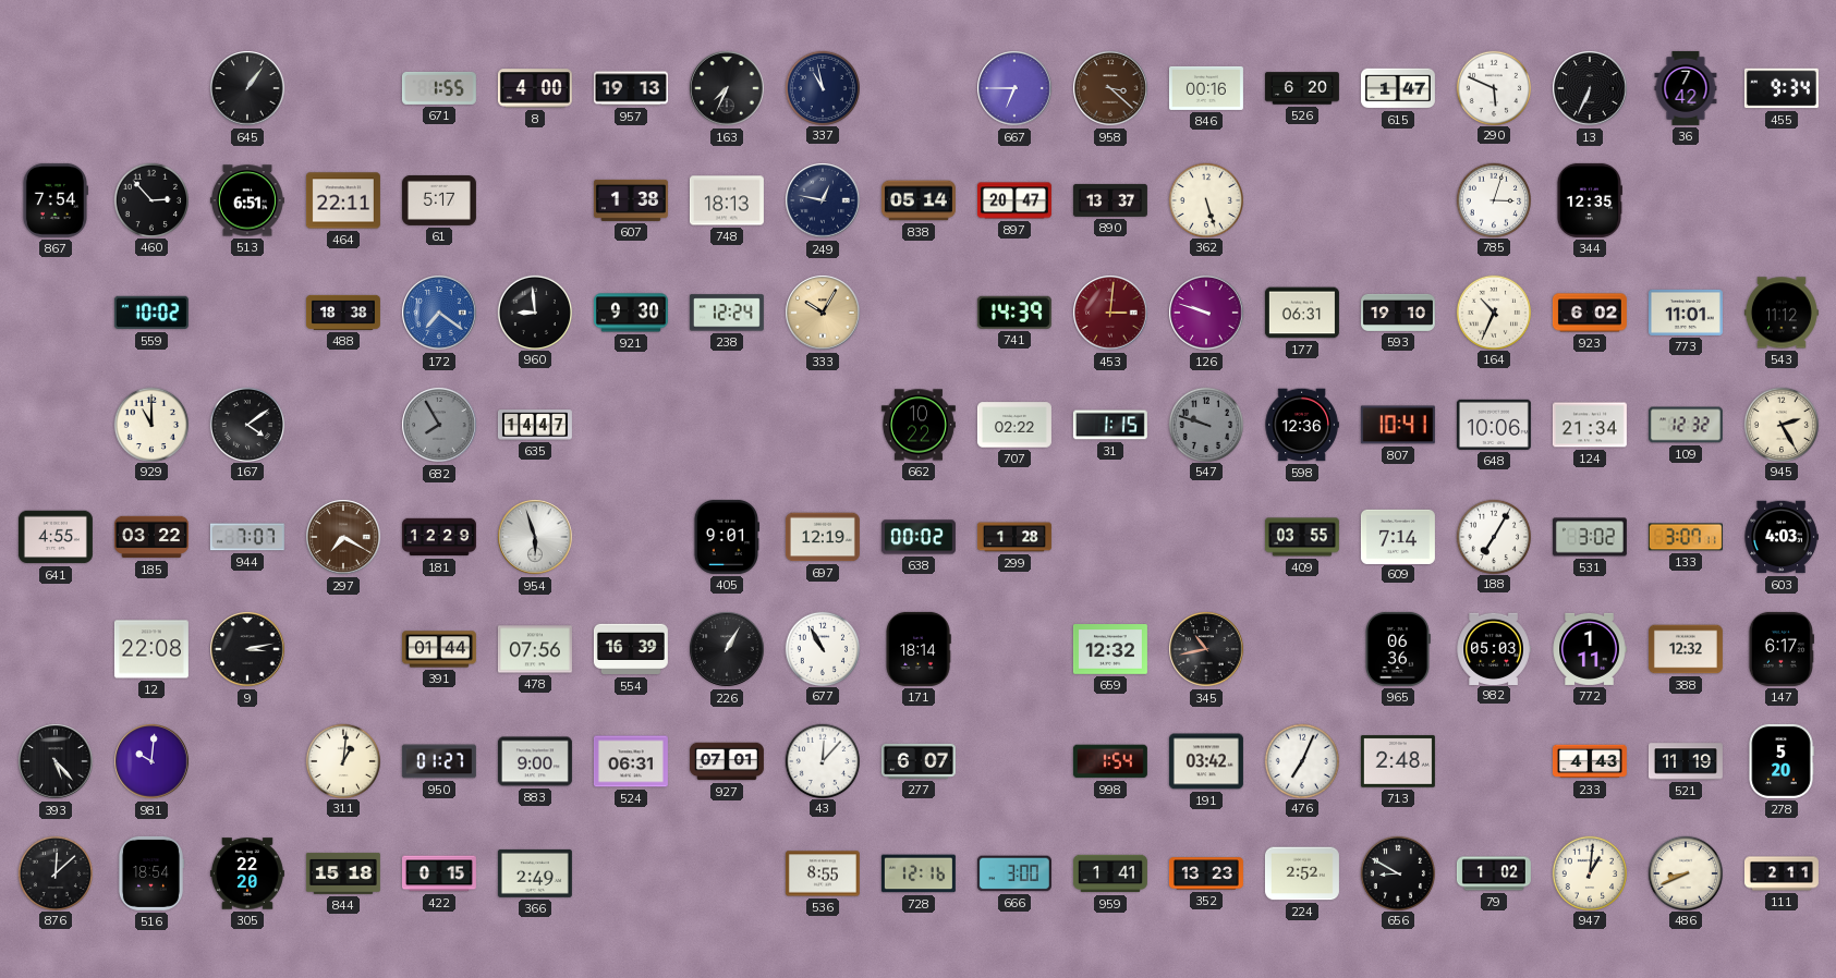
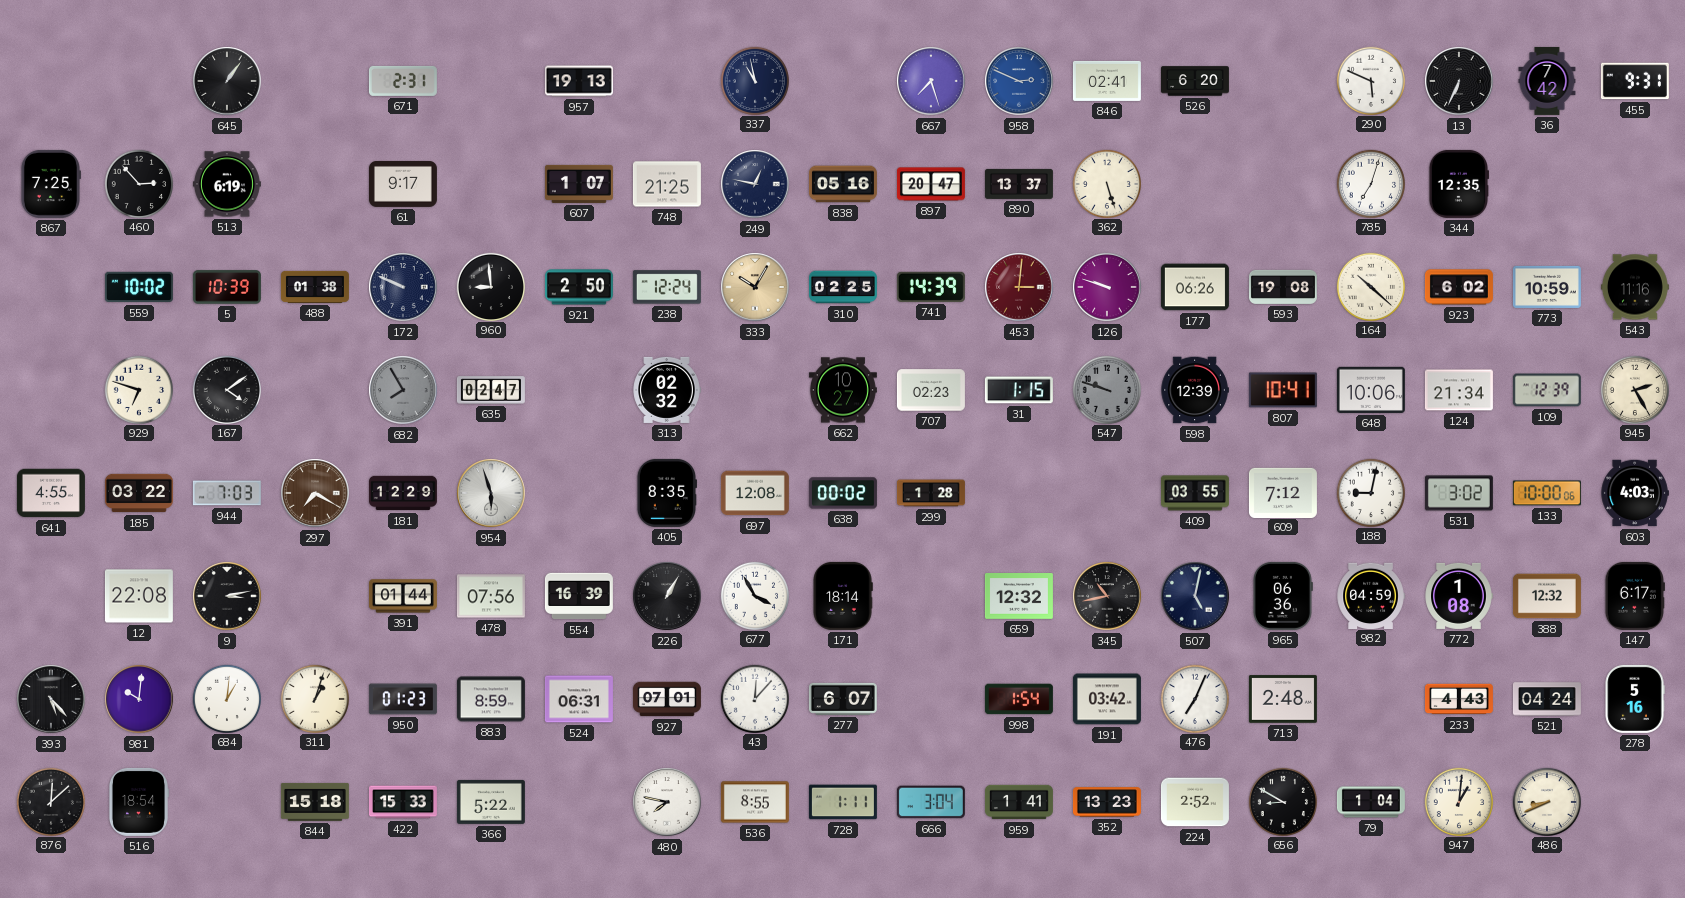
671: 1:55 -> 2:31
8: 4:00 -> none
163: 7:34 -> none
667: 6:45 -> 7:27
958: 3:22 -> 2:49
958 dial: brown -> blue
846: 00:16 -> 02:41
615: 1:47 -> none
455: 9:34 -> 9:31
867: 7:54 -> 7:25
513: 6:51 -> 6:19
464: 22:11 -> none
61: 5:17 -> 9:17
607: 1:38 -> 1:07
748: 18:13 -> 21:25
838: 05:14 -> 05:16
785: 3:03 -> 7:03
5: none -> 10:39
488: 18:38 -> 01:38
172: 7:21 -> 9:49
172 dial: blue -> navy
921: 9:30 -> 2:50
310: none -> 02:25
177: 06:31 -> 06:26
593: 19:10 -> 19:08
164: 10:34 -> 10:22
773: 11:01 -> 10:59
543: 11:12 -> 11:16
929: 11:00 -> 6:48
635: 14:47 -> 02:47
313: none -> 02:32
662: 10:22 -> 10:27
707: 02:22 -> 02:23
598: 12:36 -> 12:39
109: 12:32 -> 12:39
944: 7:07 -> 7:03
405: 9:01 -> 8:35
697: 12:19 -> 12:08
609: 7:14 -> 7:12
188: 7:05 -> 9:02
133: 3:07 -> 10:00
677: 10:55 -> 3:55
507: none -> 5:02
982: 05:03 -> 04:59
772: 1:11 -> 1:08
684: none -> 1:01
311: 1:01 -> 1:03
950: 01:27 -> 01:23
883: 9:00 -> 8:59
521: 11:19 -> 04:24
278: 5:20 -> 5:16
305: 22:20 -> none
422: 0:15 -> 15:33
366: 2:49 -> 5:22
480: none -> 7:47
728: 12:16 -> 1:11
666: 3:00 -> 3:04
79: 1:02 -> 1:04
111: 2:11 -> none
